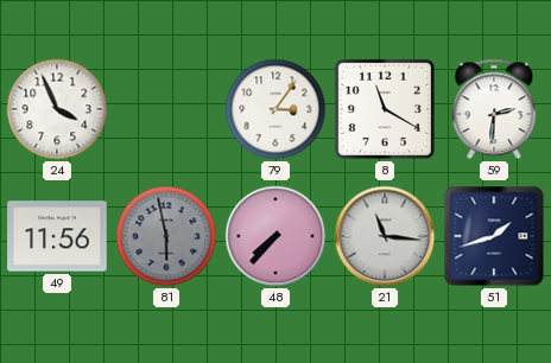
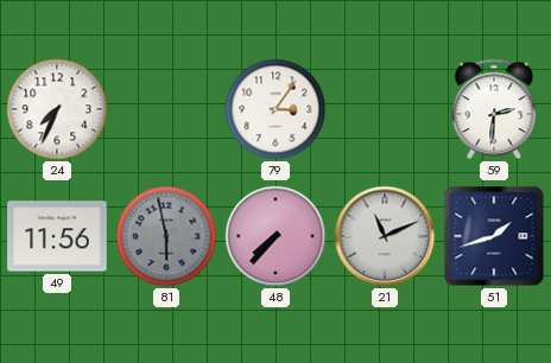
24: 3:56 -> 7:34
8: 11:20 -> none
21: 11:16 -> 11:11
